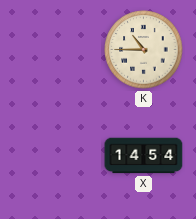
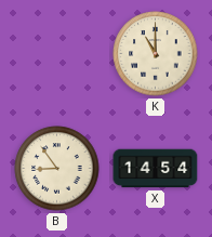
K: 10:45 -> 11:00
B: none -> 8:54
